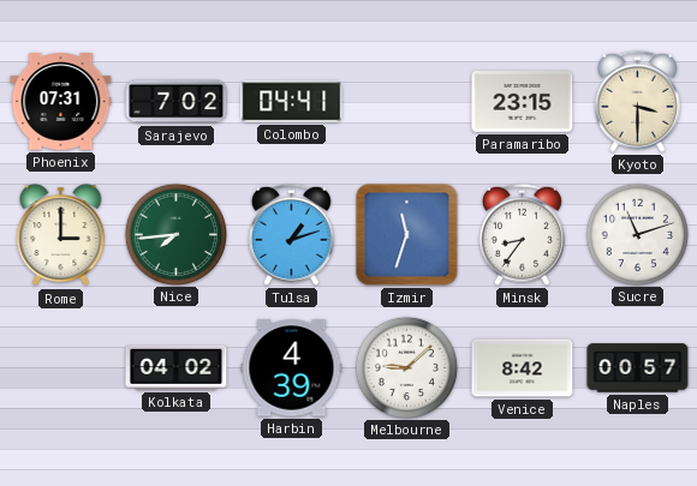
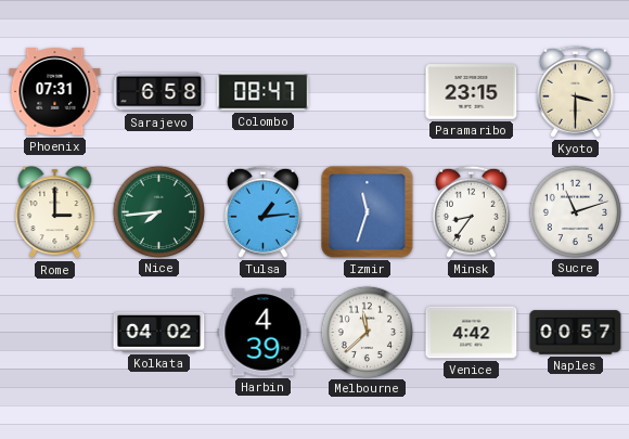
Sarajevo: 7:02 -> 6:58
Colombo: 04:41 -> 08:47
Tulsa: 1:12 -> 1:14
Melbourne: 9:08 -> 11:38
Venice: 8:42 -> 4:42
